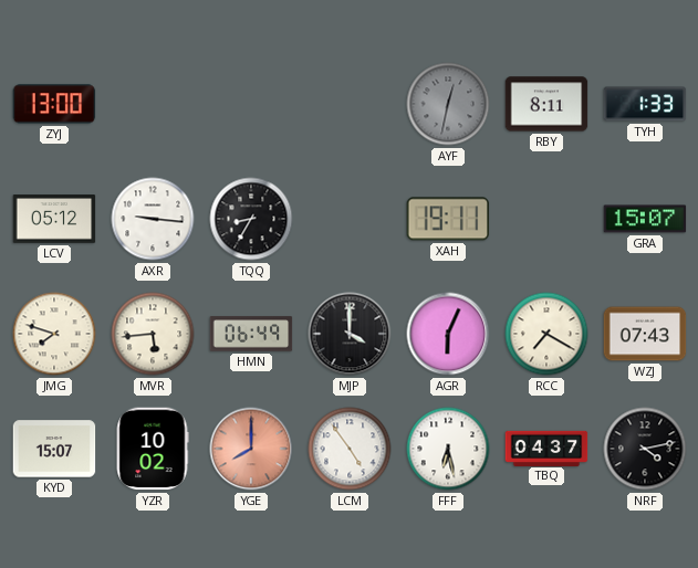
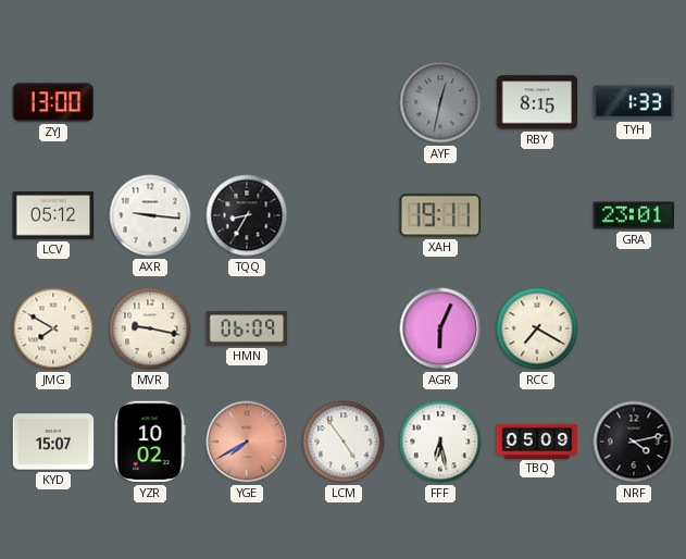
RBY: 8:11 -> 8:15
GRA: 15:07 -> 23:01
JMG: 7:48 -> 7:50
MVR: 5:44 -> 9:17
HMN: 06:49 -> 06:09
MJP: 4:00 -> none
WZJ: 07:43 -> none
YGE: 8:00 -> 7:40
TBQ: 04:37 -> 05:09
